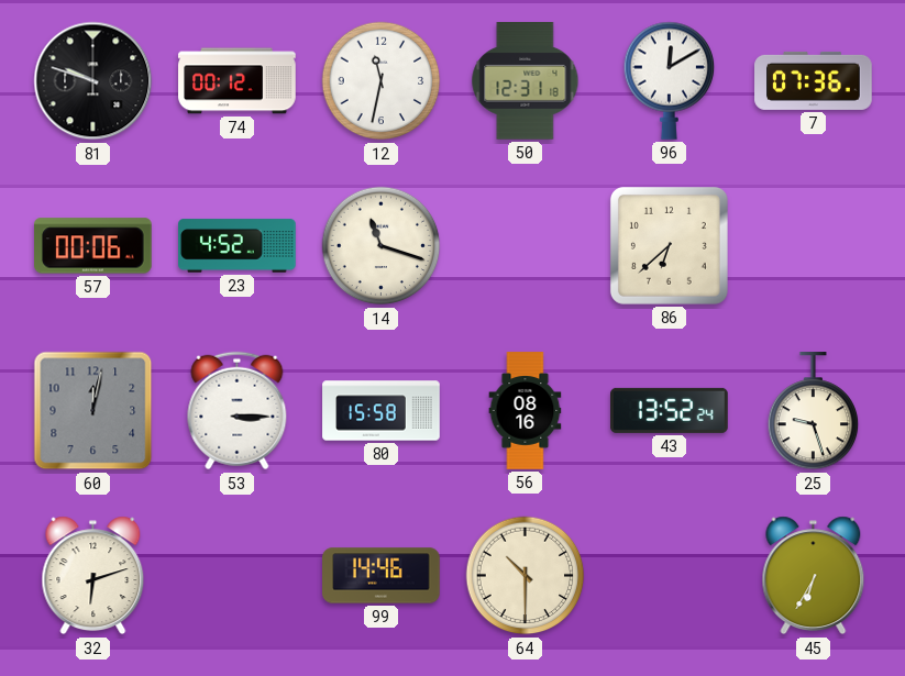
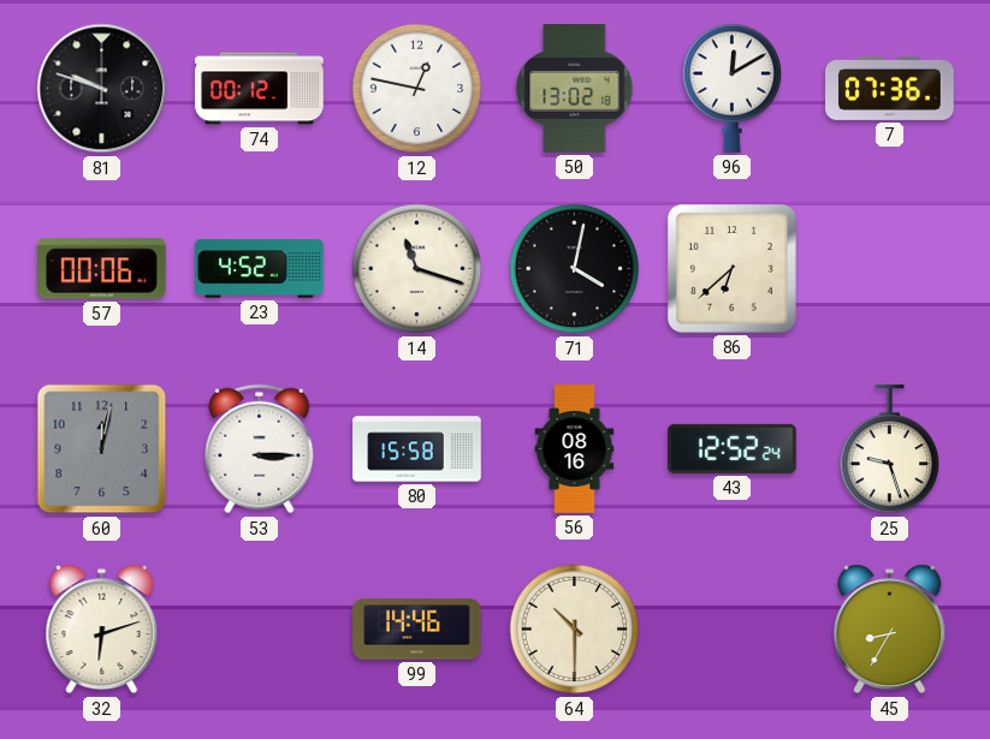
12: 11:32 -> 12:47
50: 12:31 -> 13:02
71: none -> 4:02
43: 13:52 -> 12:52
45: 6:35 -> 8:35
